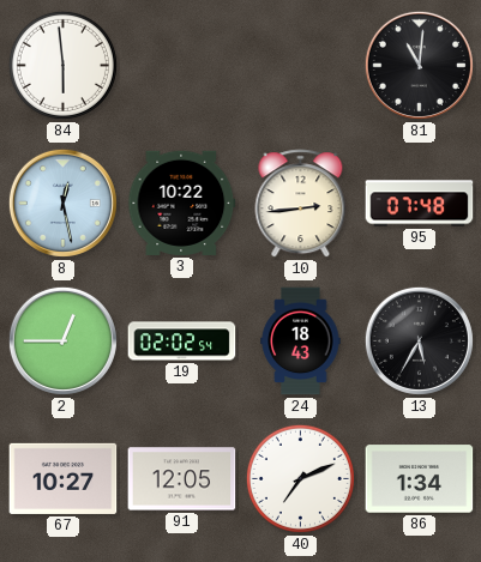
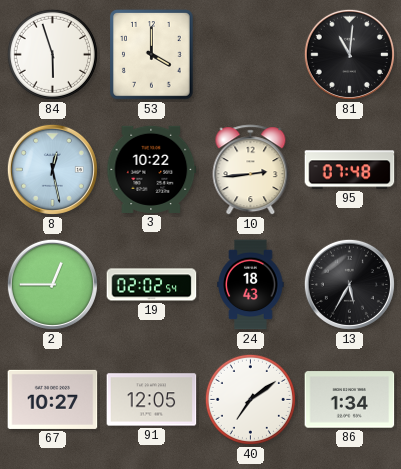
84: 5:59 -> 5:57
53: none -> 4:00
40: 7:11 -> 7:09
